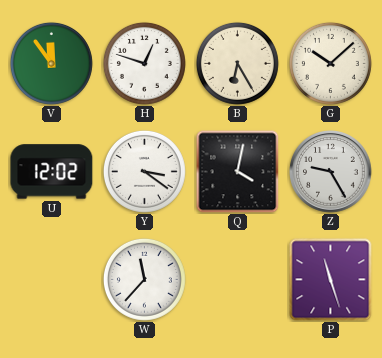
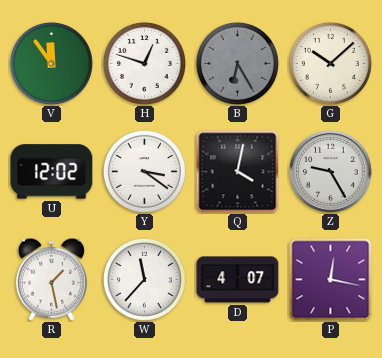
B dial: cream -> grey
R: none -> 1:28
D: none -> 4:07
P: 11:27 -> 12:17
